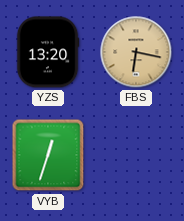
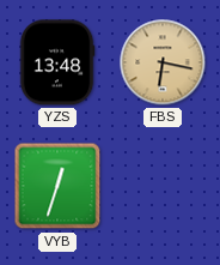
YZS: 13:20 -> 13:48
